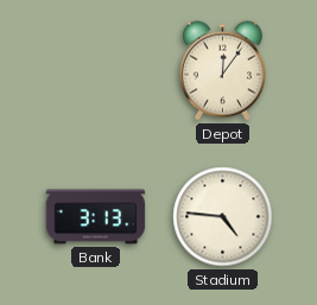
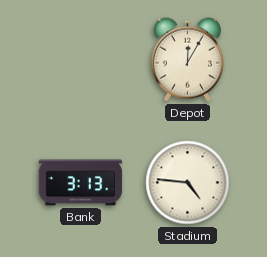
Depot: 12:06 -> 12:05
